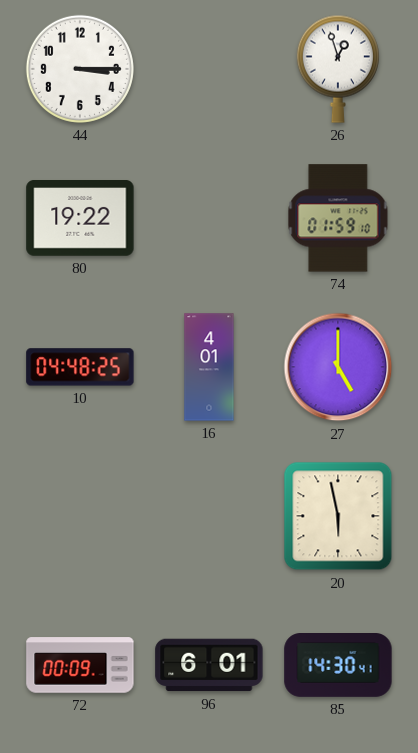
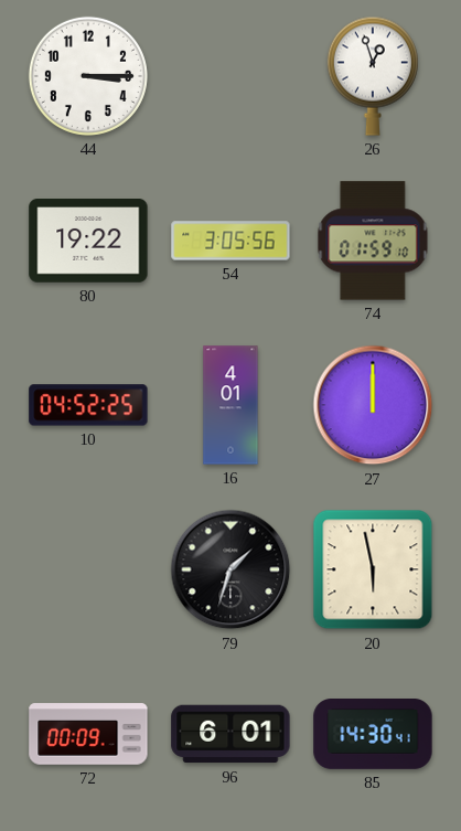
54: none -> 3:05
10: 04:48 -> 04:52
27: 5:00 -> 12:00
79: none -> 1:33
